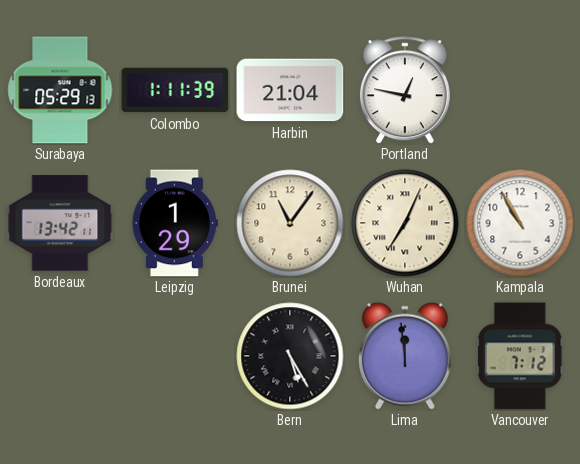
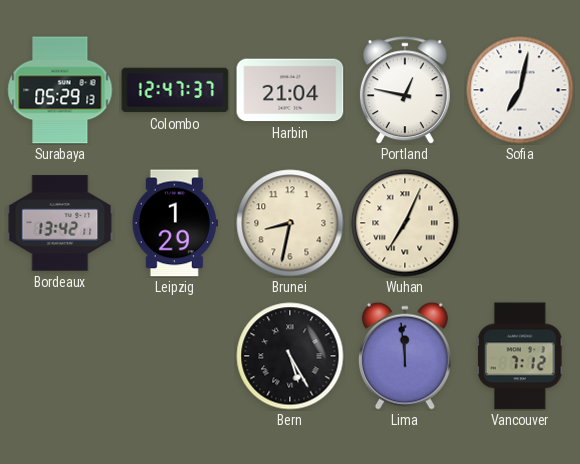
Colombo: 1:11 -> 12:47
Sofia: none -> 7:02
Brunei: 11:06 -> 8:32
Kampala: 10:55 -> none
